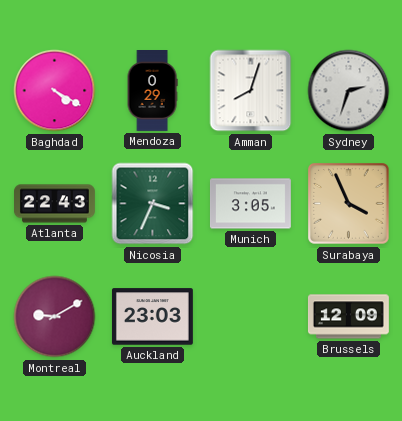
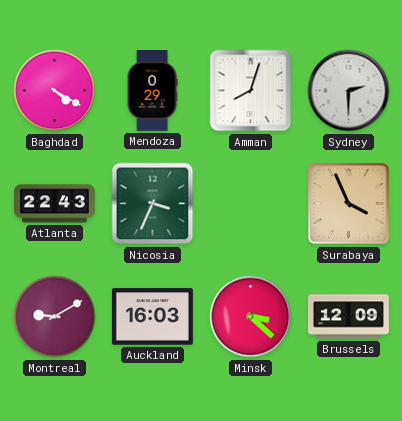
Sydney: 2:33 -> 2:30
Munich: 3:05 -> none
Auckland: 23:03 -> 16:03
Minsk: none -> 3:22
